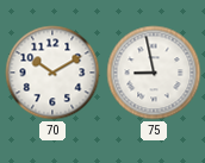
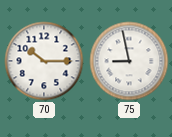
70: 10:10 -> 10:15
